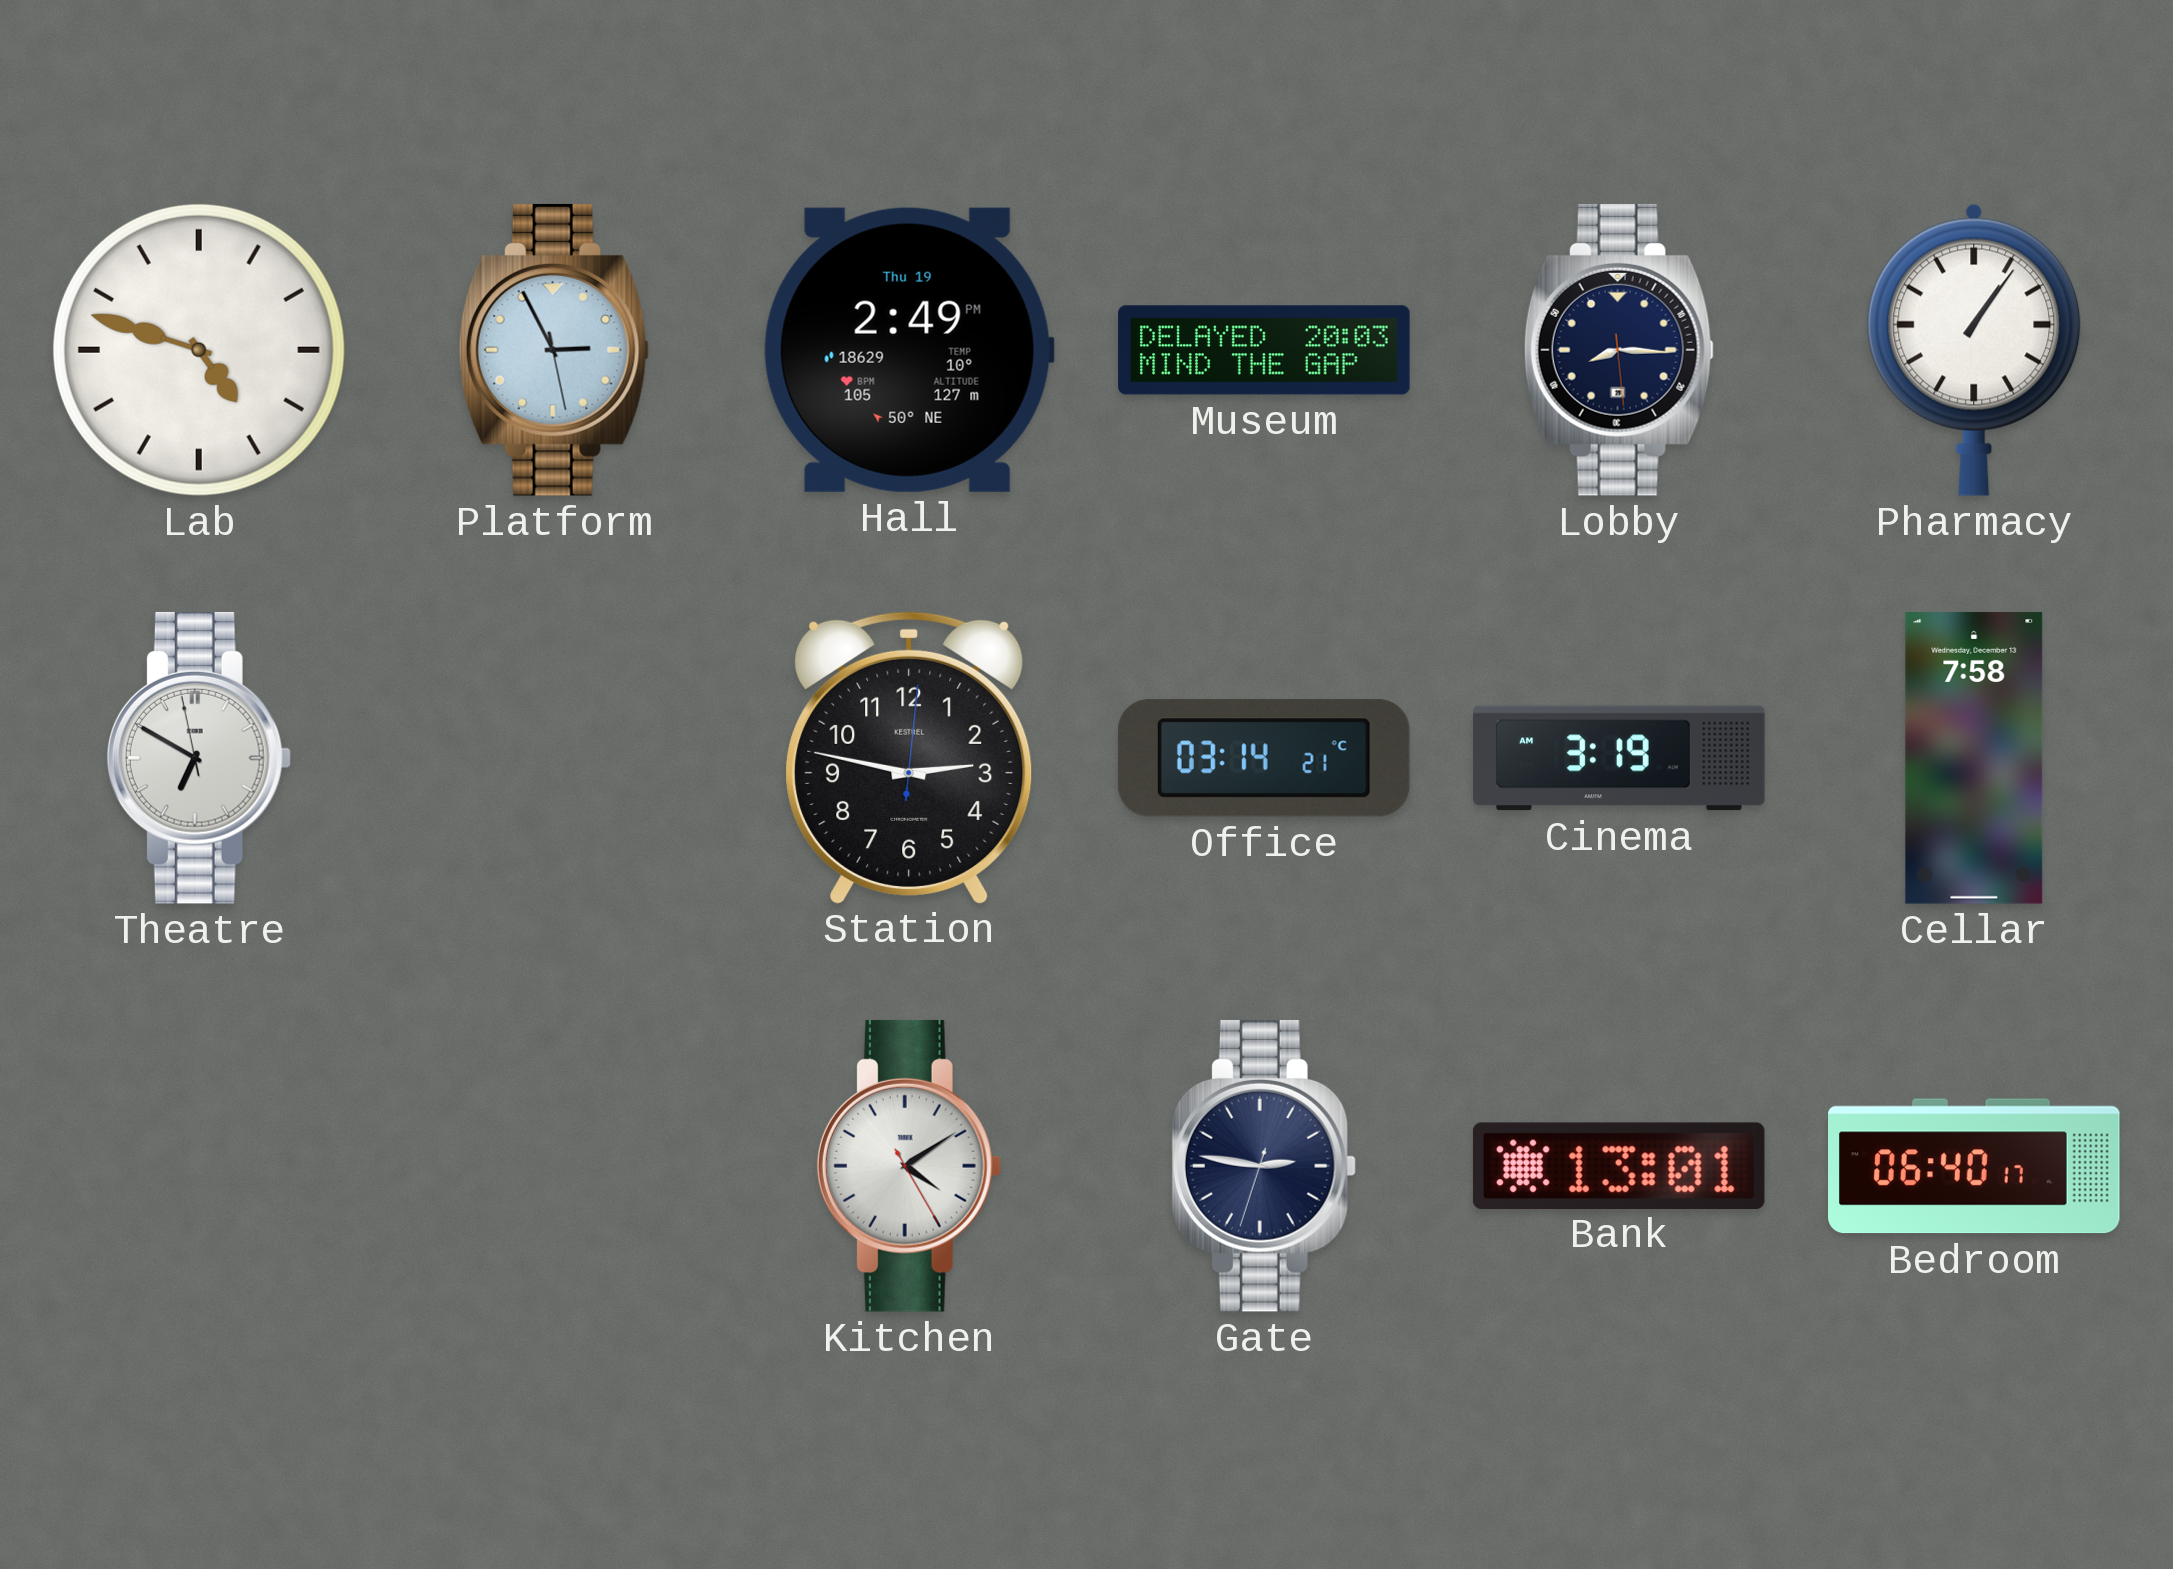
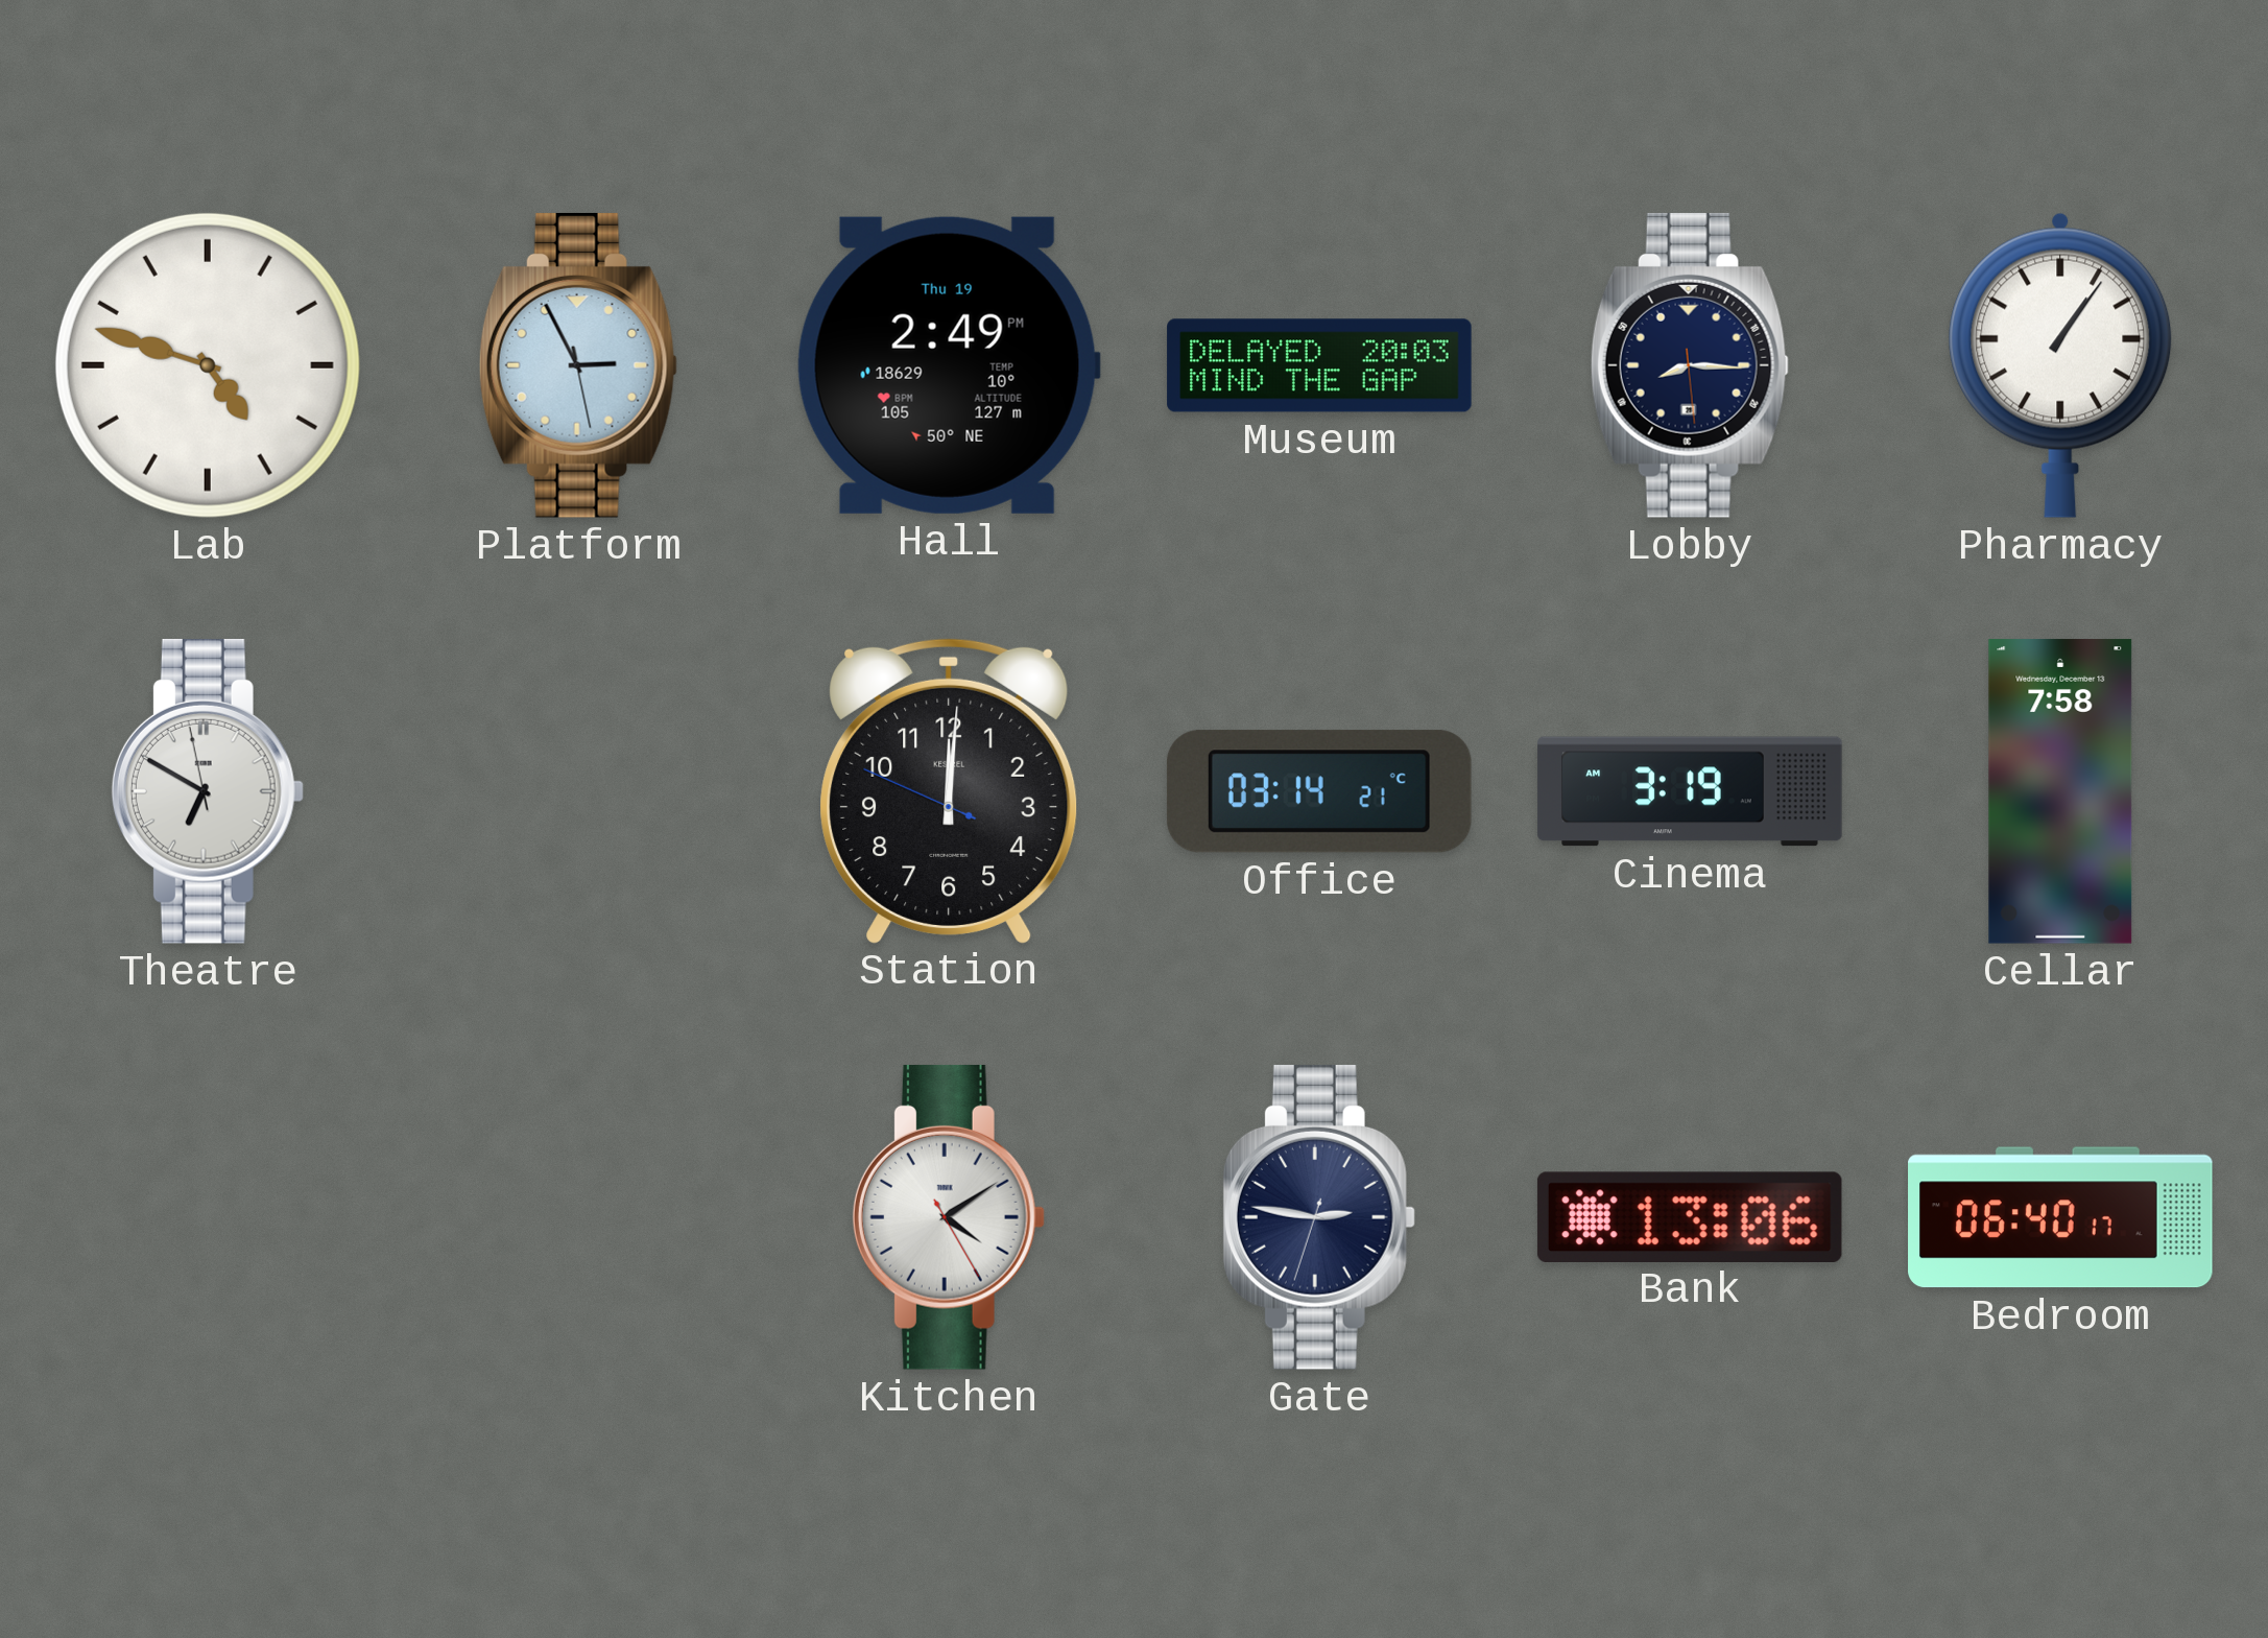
Station: 2:47 -> 12:00
Bank: 13:01 -> 13:06
